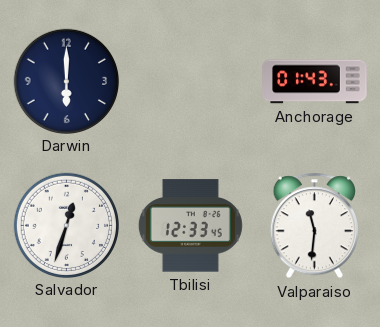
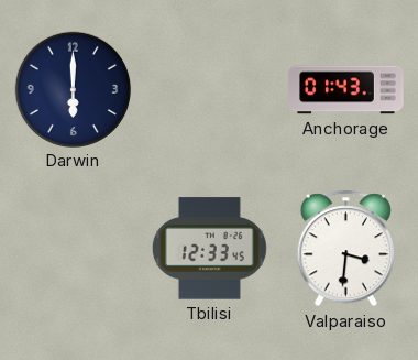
Salvador: 12:33 -> none
Valparaiso: 11:31 -> 3:31
